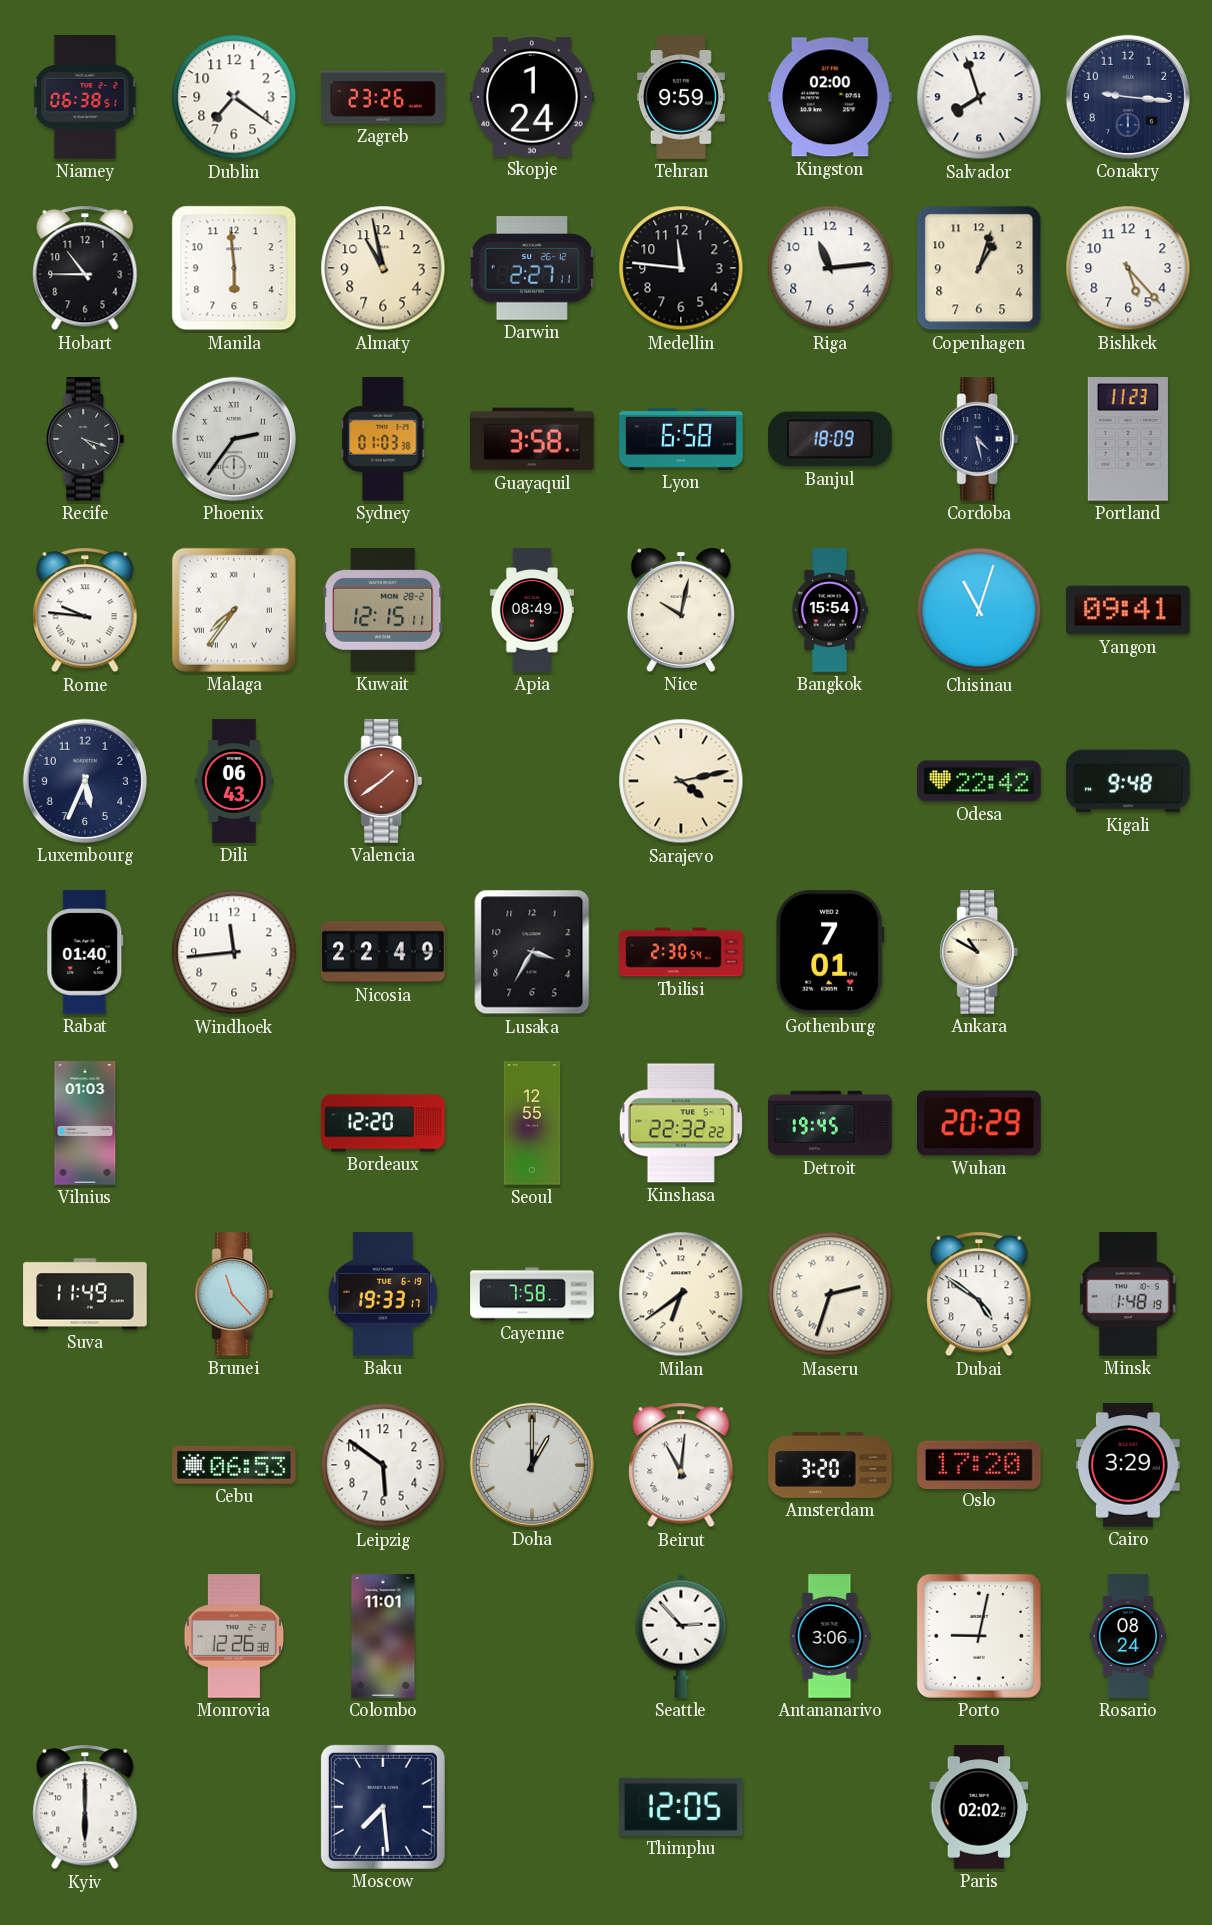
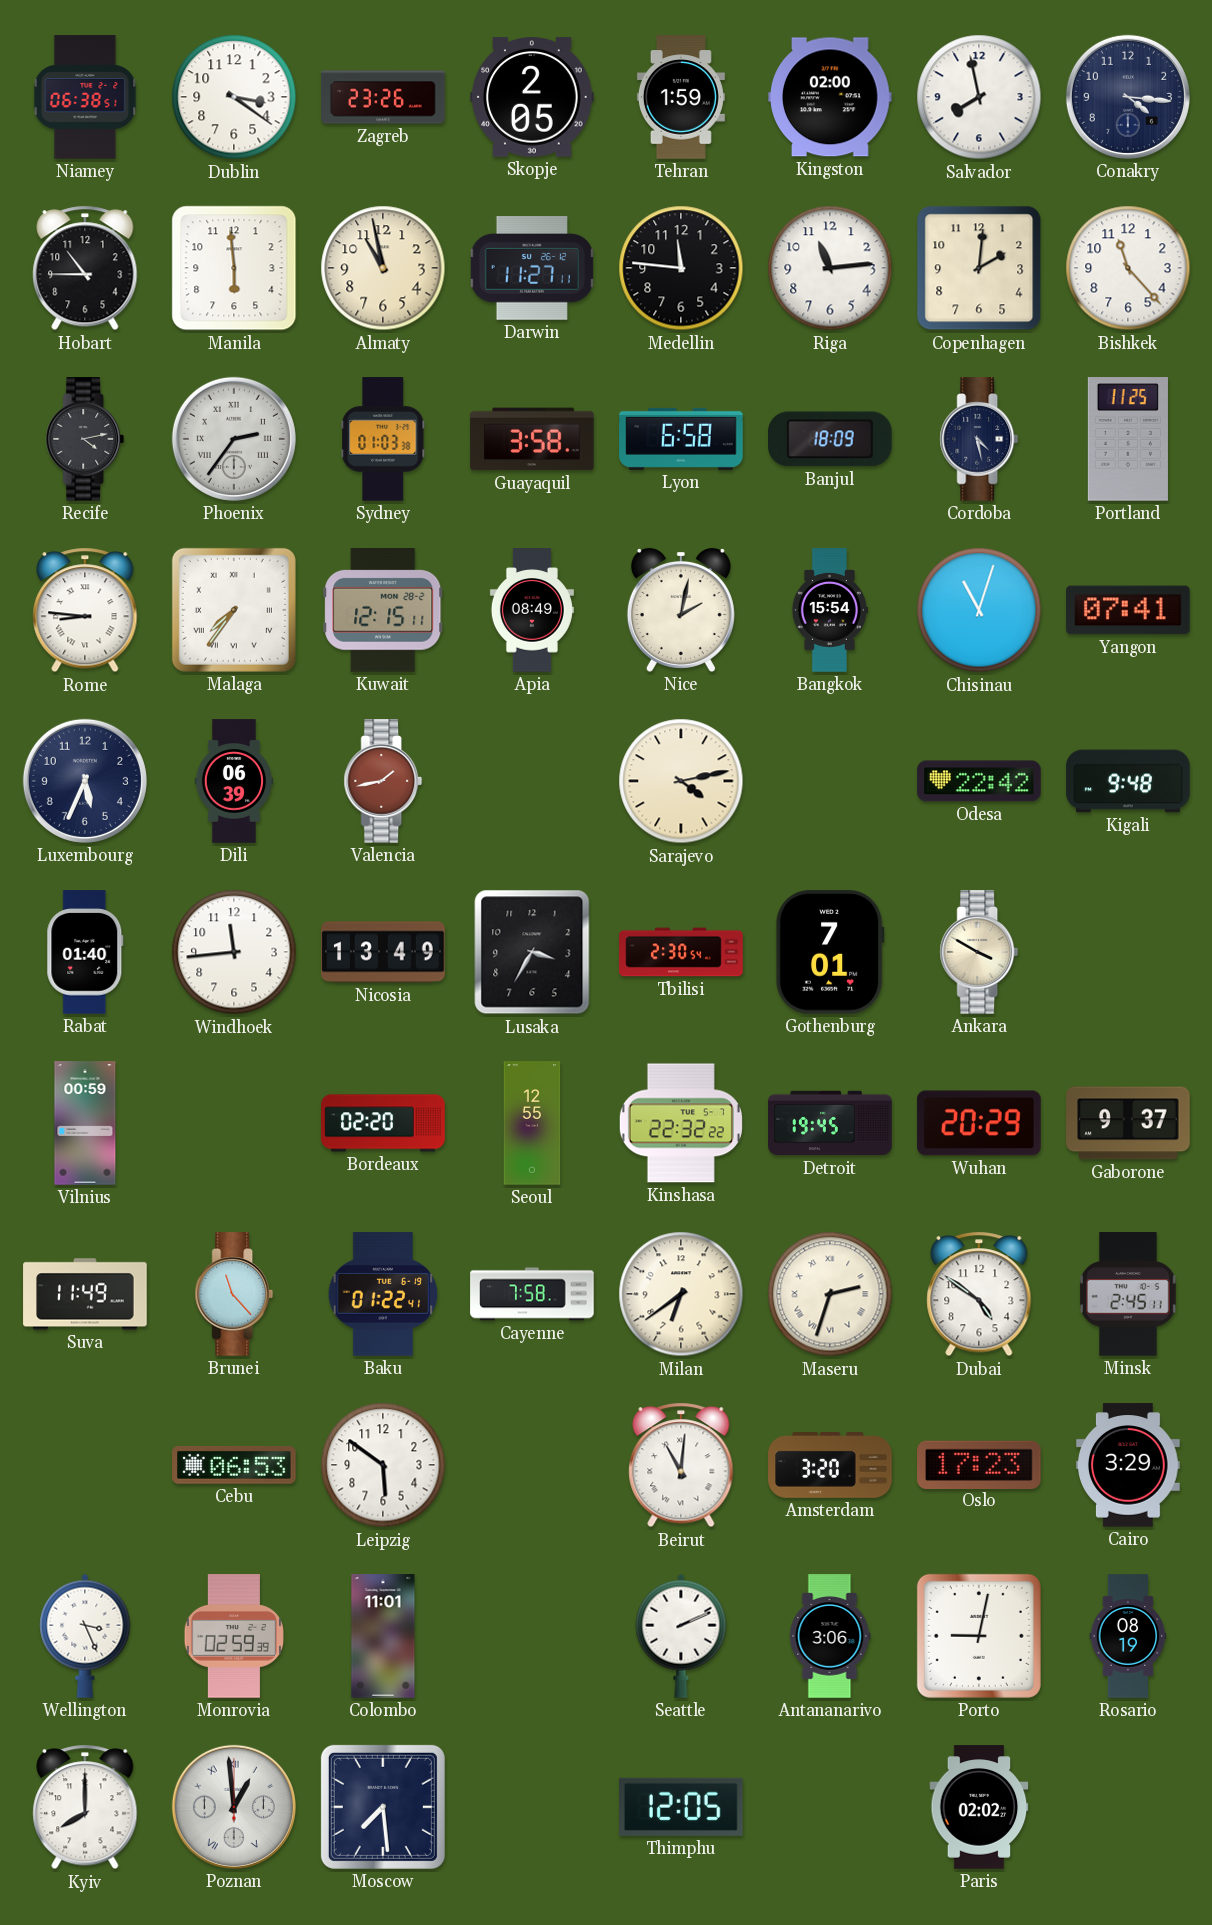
Dublin: 7:21 -> 3:21
Skopje: 1:24 -> 2:05
Tehran: 9:59 -> 1:59
Salvador: 7:57 -> 7:58
Conakry: 9:16 -> 4:16
Darwin: 2:27 -> 11:27
Copenhagen: 1:03 -> 2:01
Bishkek: 5:23 -> 11:23
Recife: 4:18 -> 4:13
Portland: 11:23 -> 11:25
Rome: 9:46 -> 8:46
Nice: 10:02 -> 2:02
Yangon: 09:41 -> 07:41
Dili: 06:43 -> 06:39
Valencia: 1:39 -> 1:43
Nicosia: 22:49 -> 13:49
Ankara: 10:50 -> 3:50
Vilnius: 01:03 -> 00:59
Bordeaux: 12:20 -> 02:20
Gaborone: none -> 9:37
Baku: 19:33 -> 01:22
Minsk: 1:48 -> 2:45
Doha: 1:00 -> none
Oslo: 17:20 -> 17:23
Wellington: none -> 3:26
Monrovia: 12:26 -> 02:59
Seattle: 2:53 -> 2:11
Rosario: 08:24 -> 08:19
Kyiv: 6:00 -> 8:00
Poznan: none -> 12:59
